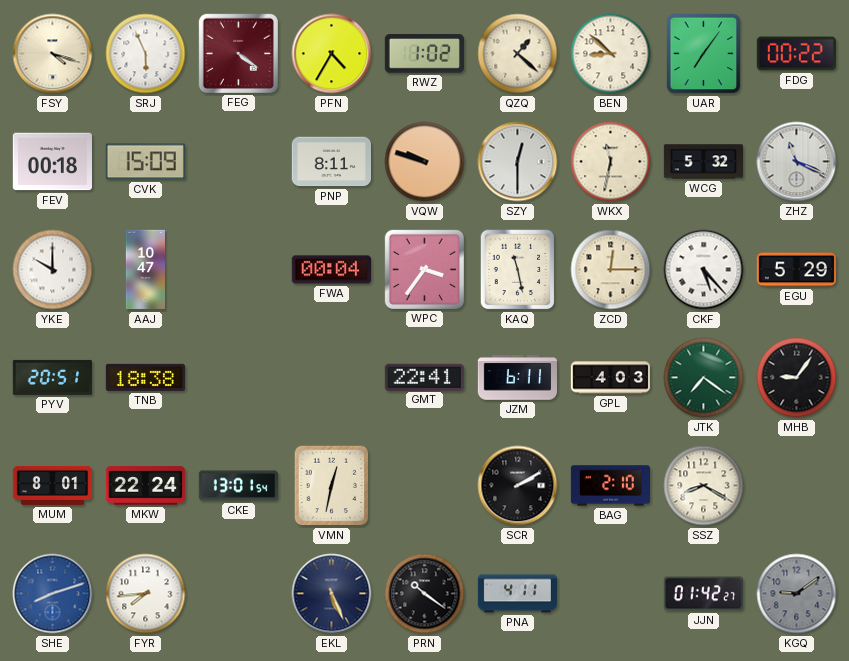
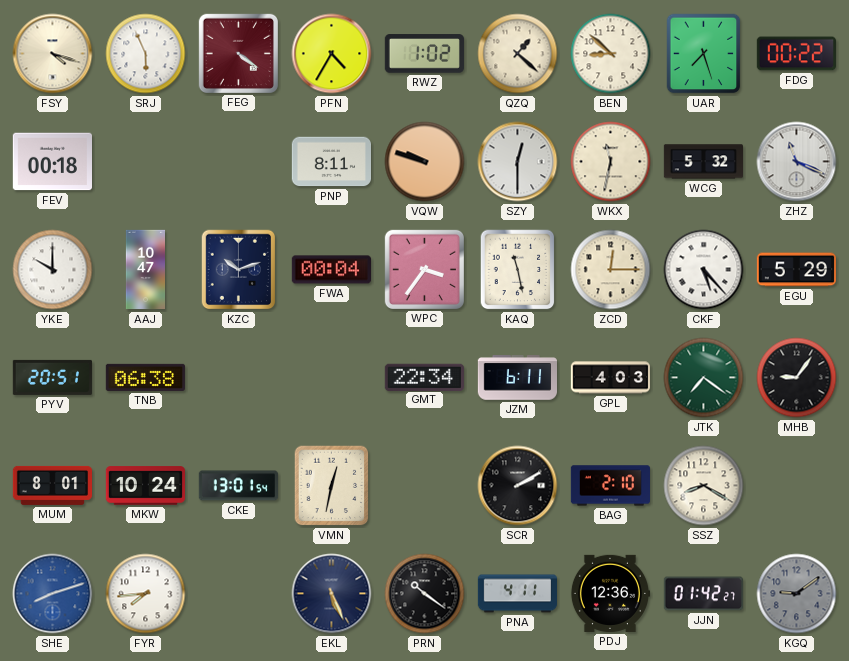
UAR: 7:06 -> 7:27
CVK: 15:09 -> none
KZC: none -> 10:12
TNB: 18:38 -> 06:38
GMT: 22:41 -> 22:34
MKW: 22:24 -> 10:24
PDJ: none -> 12:36
